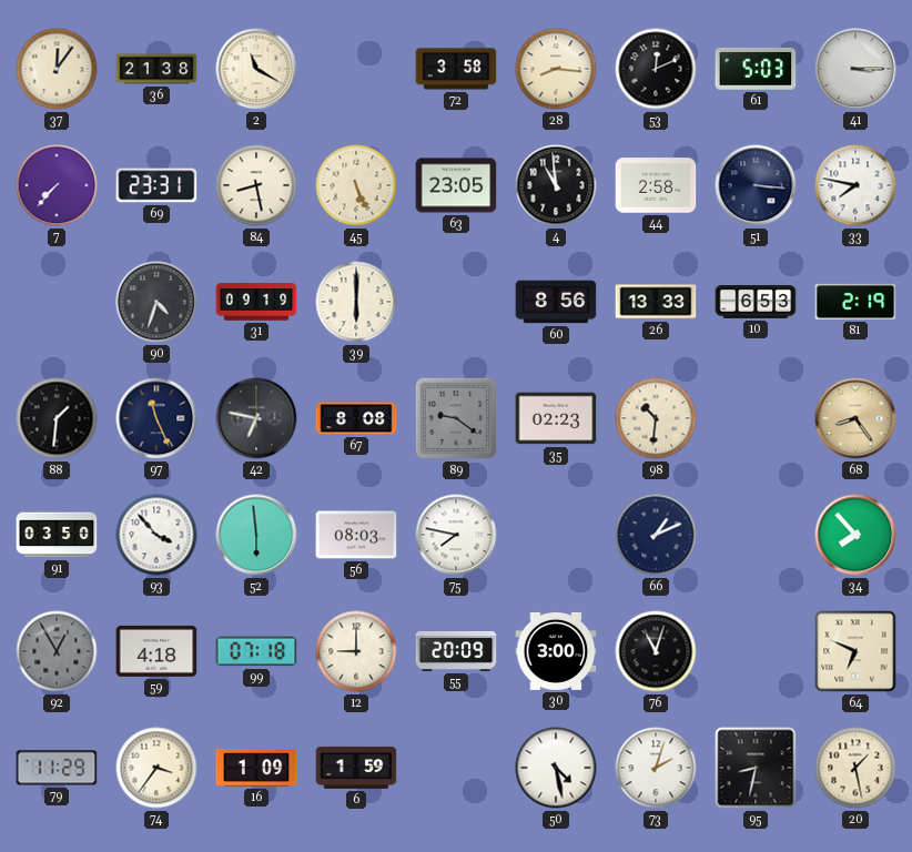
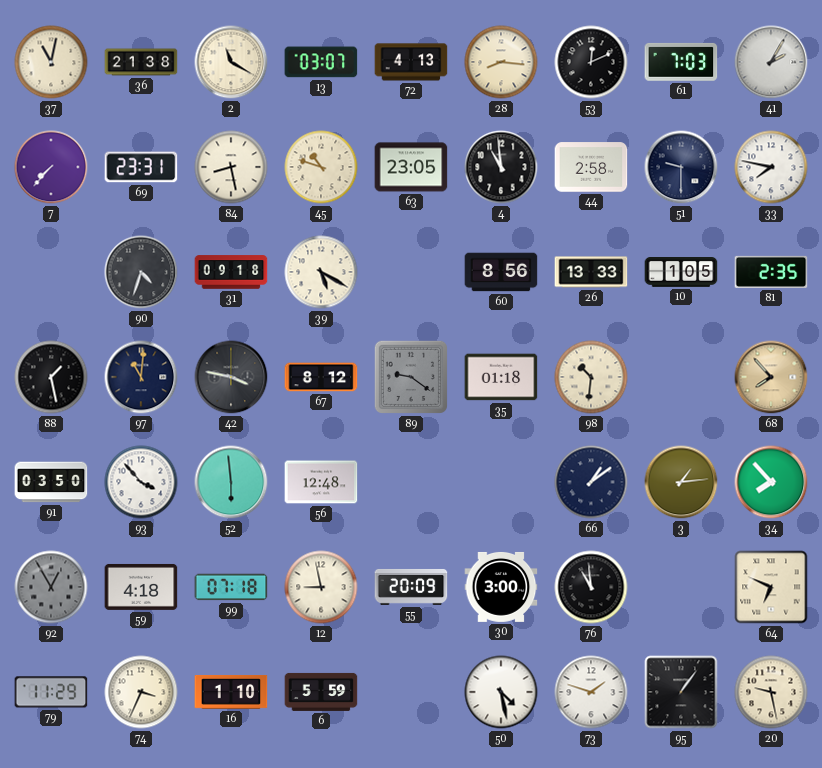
37: 12:06 -> 11:02
13: none -> 03:07
72: 3:58 -> 4:13
61: 5:03 -> 7:03
41: 3:15 -> 2:05
45: 5:26 -> 10:48
51: 3:16 -> 9:30
31: 09:19 -> 09:18
39: 6:00 -> 5:20
10: 6:53 -> 1:05
81: 2:19 -> 2:35
88: 1:31 -> 1:28
97: 11:26 -> 11:01
42: 6:47 -> 3:47
67: 8:08 -> 8:12
35: 02:23 -> 01:18
68: 8:24 -> 7:53
56: 08:03 -> 12:48
75: 7:47 -> none
66: 1:11 -> 1:09
3: none -> 1:14
12: 9:00 -> 8:58
76: 11:03 -> 10:59
74: 3:36 -> 3:34
16: 1:09 -> 1:10
6: 1:59 -> 5:59
73: 2:03 -> 1:48
95: 8:32 -> 1:06
20: 1:28 -> 9:28
